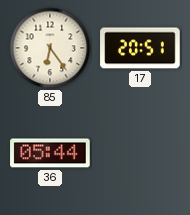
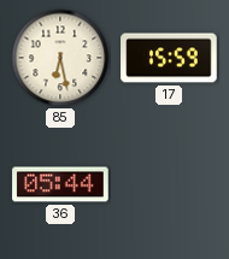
85: 6:24 -> 6:28
17: 20:51 -> 15:59
